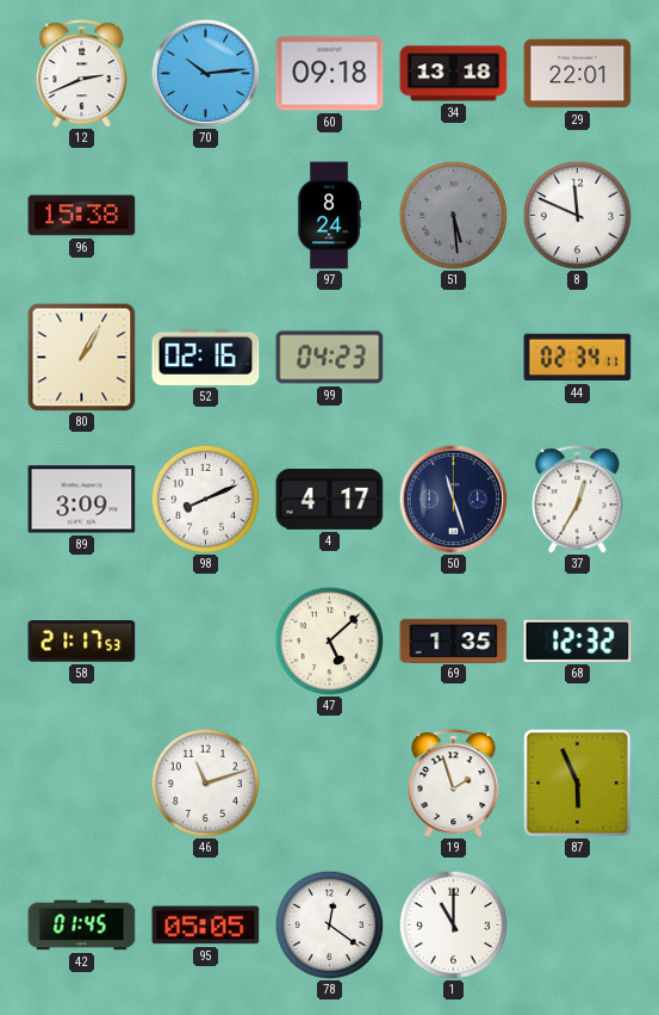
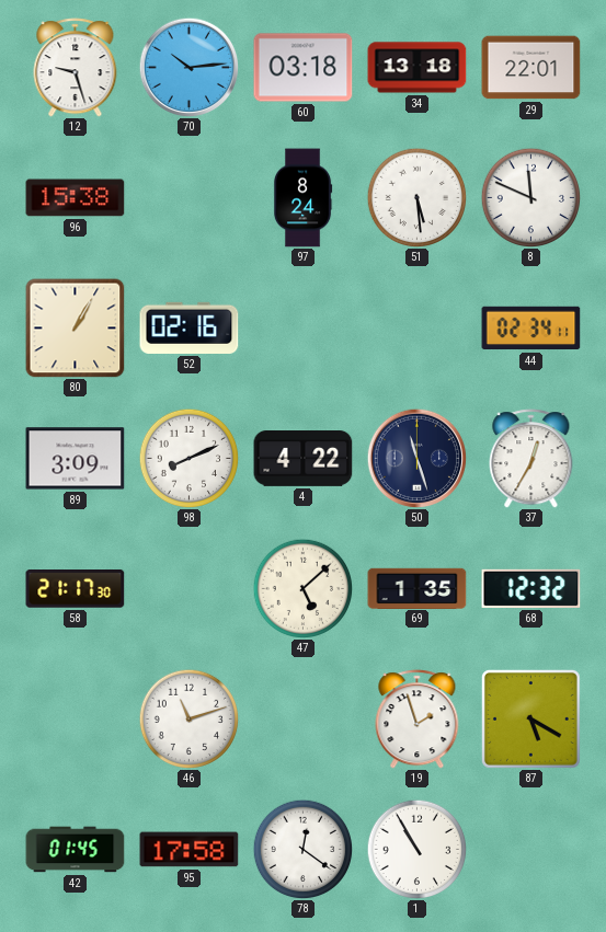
12: 2:41 -> 9:27
60: 09:18 -> 03:18
51 dial: grey -> white
99: 04:23 -> none
4: 4:17 -> 4:22
58: 21:17:53 -> 21:17:30
87: 5:56 -> 5:20
95: 05:05 -> 17:58
1: 11:00 -> 10:55
